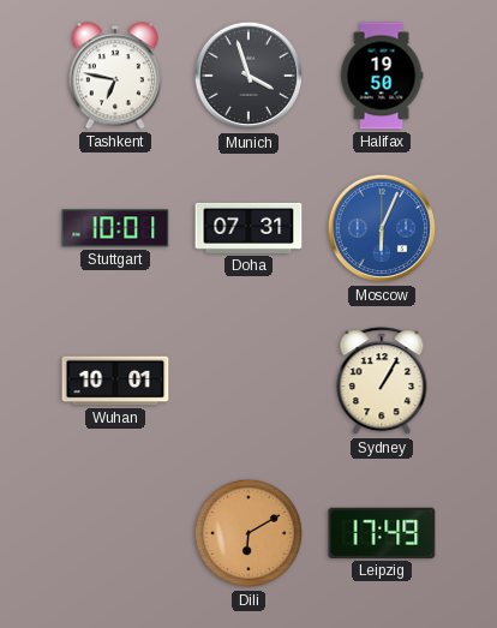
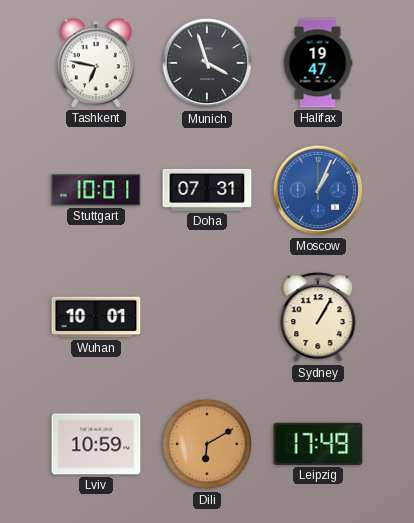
Halifax: 19:50 -> 19:47
Moscow: 6:04 -> 1:04
Lviv: none -> 10:59
